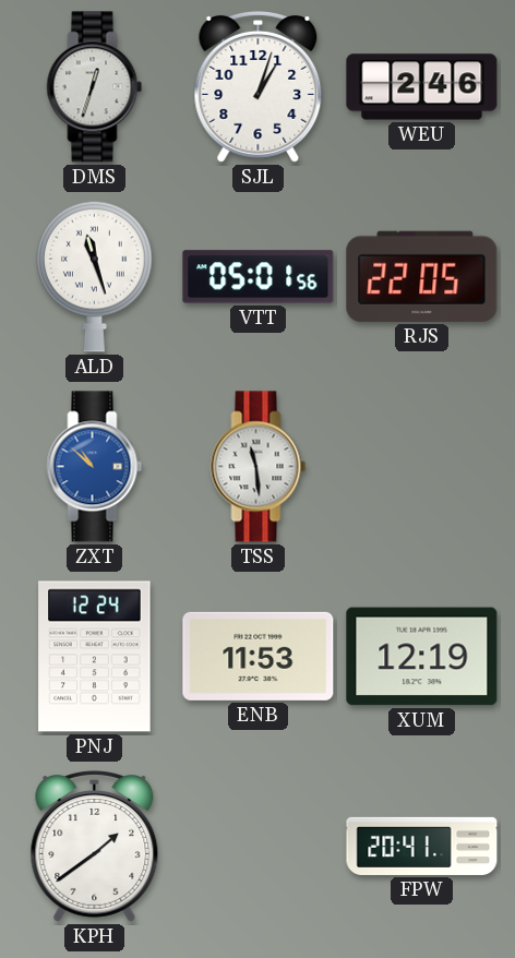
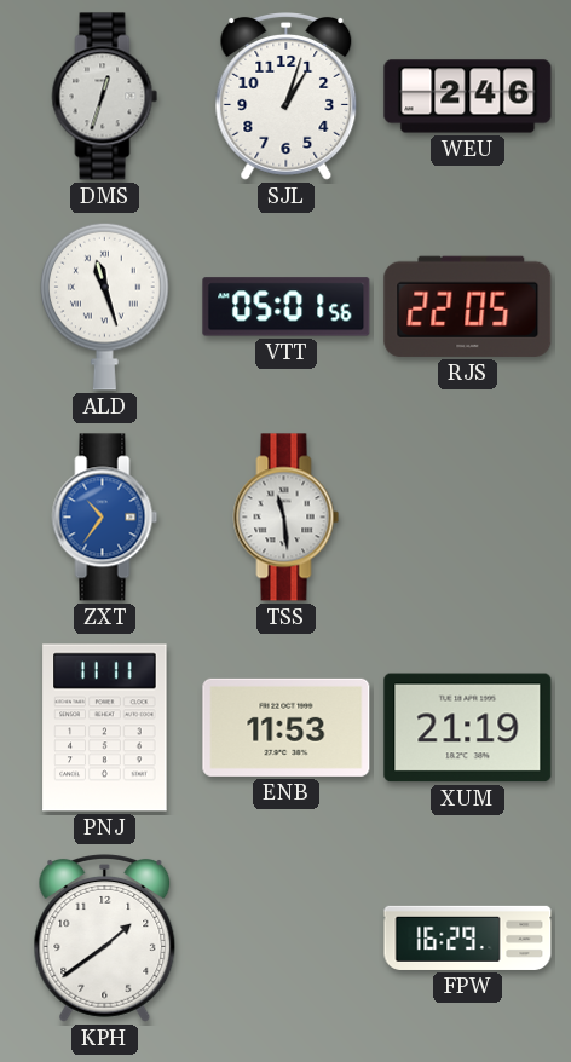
ZXT: 10:52 -> 10:36
PNJ: 12:24 -> 11:11
XUM: 12:19 -> 21:19
FPW: 20:41 -> 16:29
